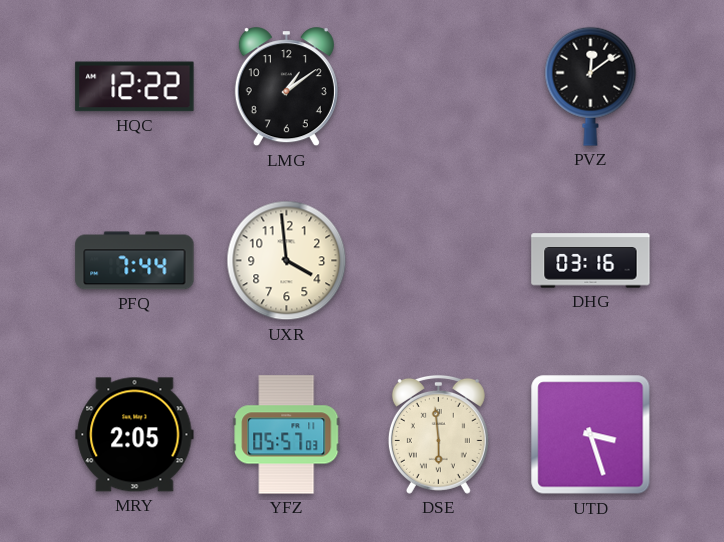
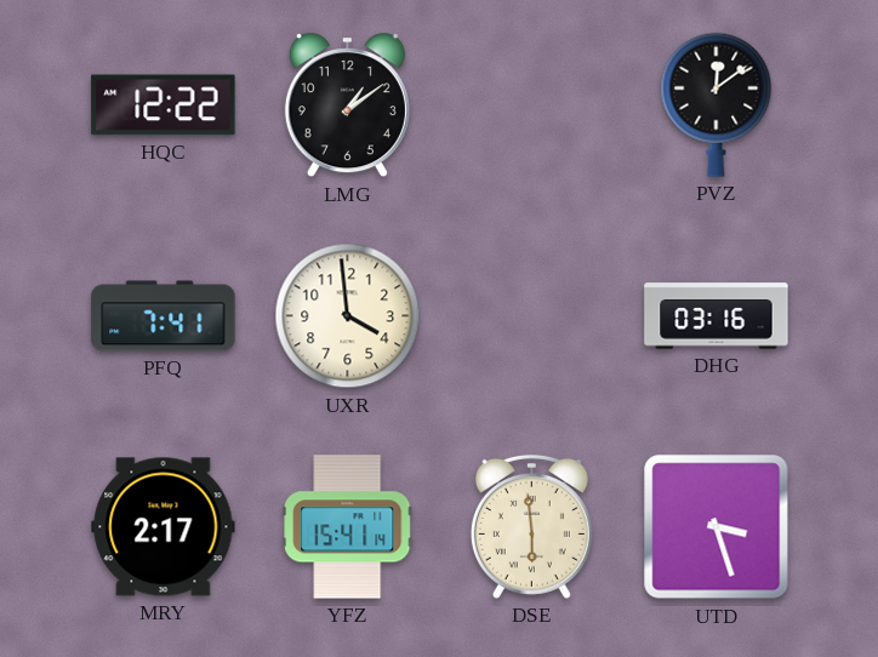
PFQ: 7:44 -> 7:41
MRY: 2:05 -> 2:17
YFZ: 05:57 -> 15:41
